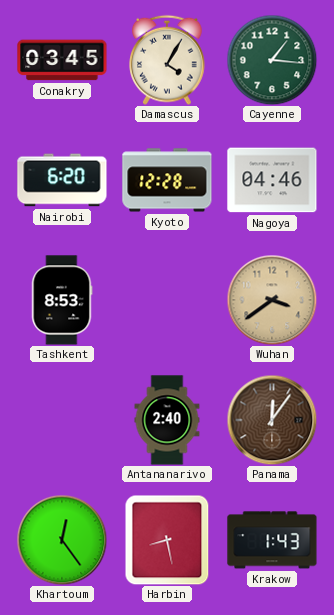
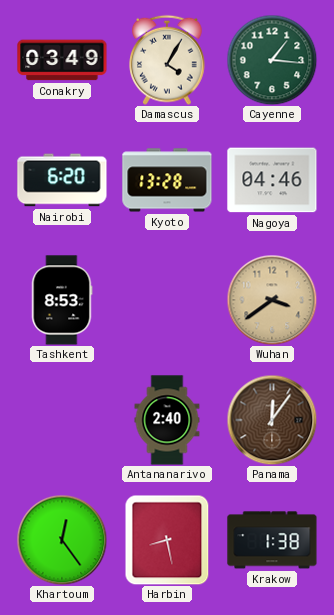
Conakry: 03:45 -> 03:49
Kyoto: 12:28 -> 13:28
Krakow: 1:43 -> 1:38
